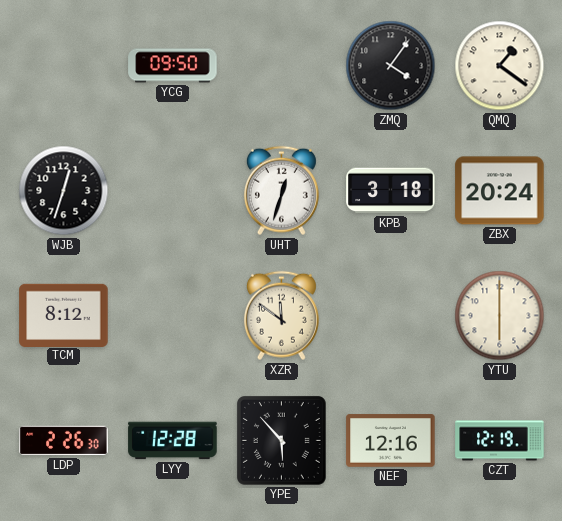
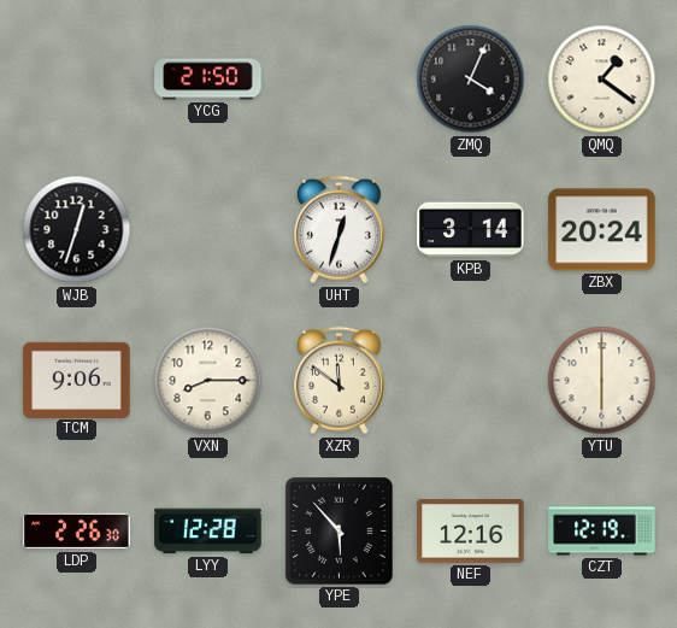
YCG: 09:50 -> 21:50
ZMQ: 4:06 -> 4:04
KPB: 3:18 -> 3:14
TCM: 8:12 -> 9:06
VXN: none -> 8:15
